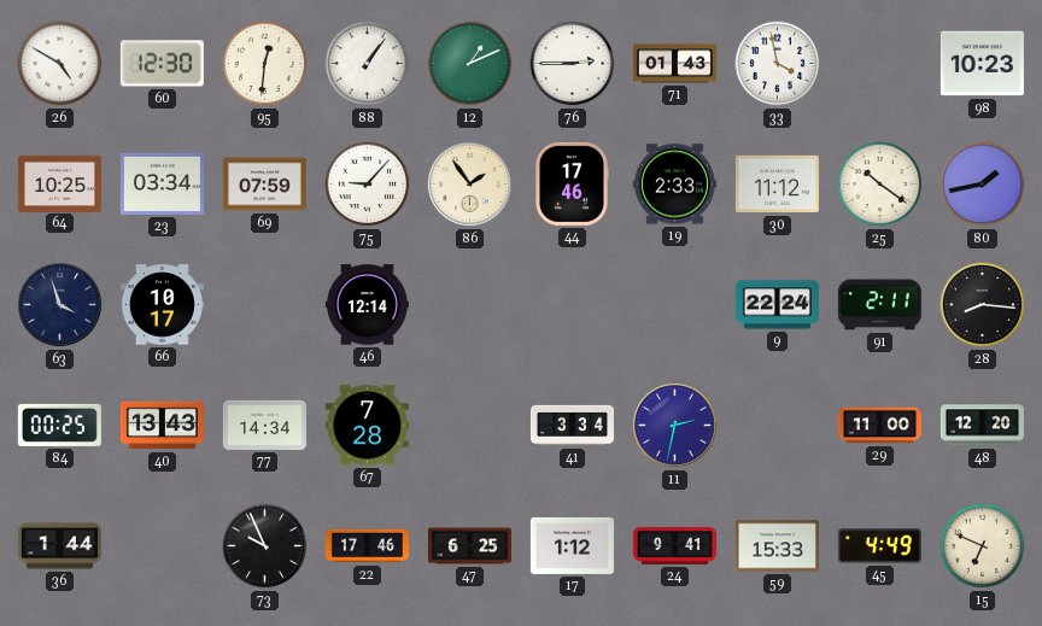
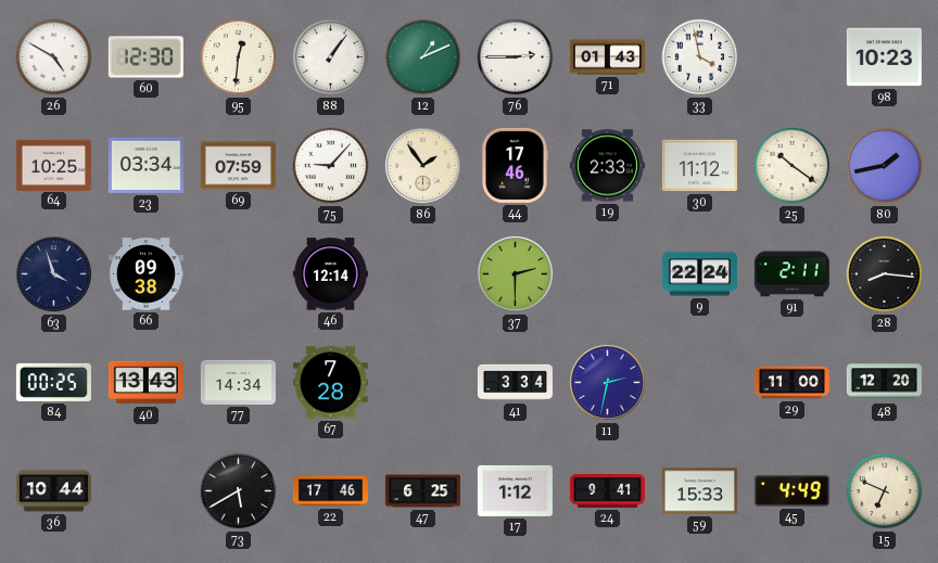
66: 10:17 -> 09:38
37: none -> 2:30
36: 1:44 -> 10:44
73: 9:56 -> 5:40
